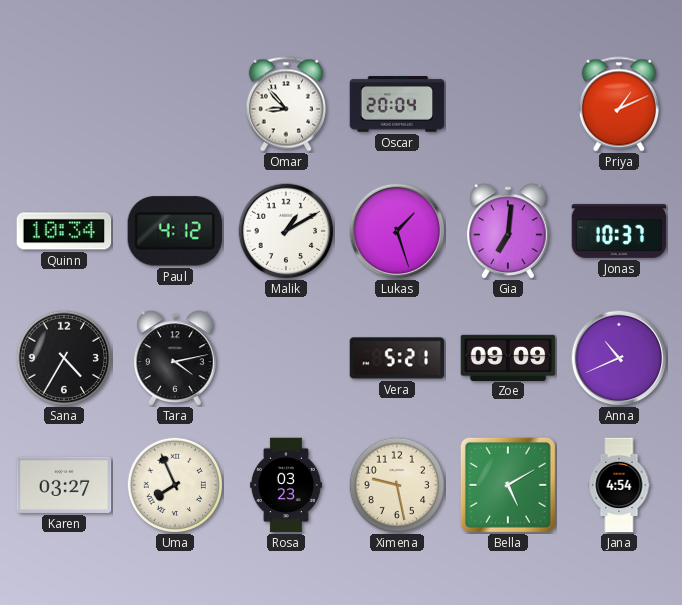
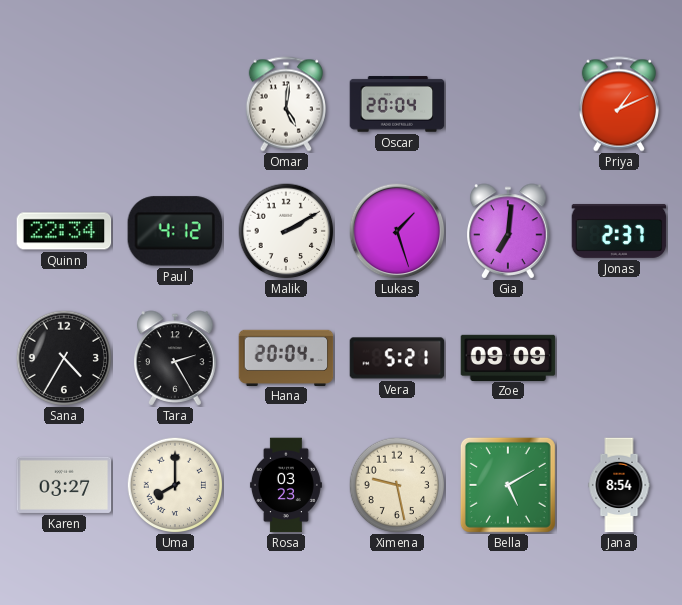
Omar: 8:53 -> 5:01
Quinn: 10:34 -> 22:34
Malik: 1:10 -> 2:10
Jonas: 10:37 -> 2:37
Tara: 4:13 -> 2:25
Hana: none -> 20:04
Anna: 10:41 -> none
Uma: 7:56 -> 8:00
Jana: 4:54 -> 8:54
